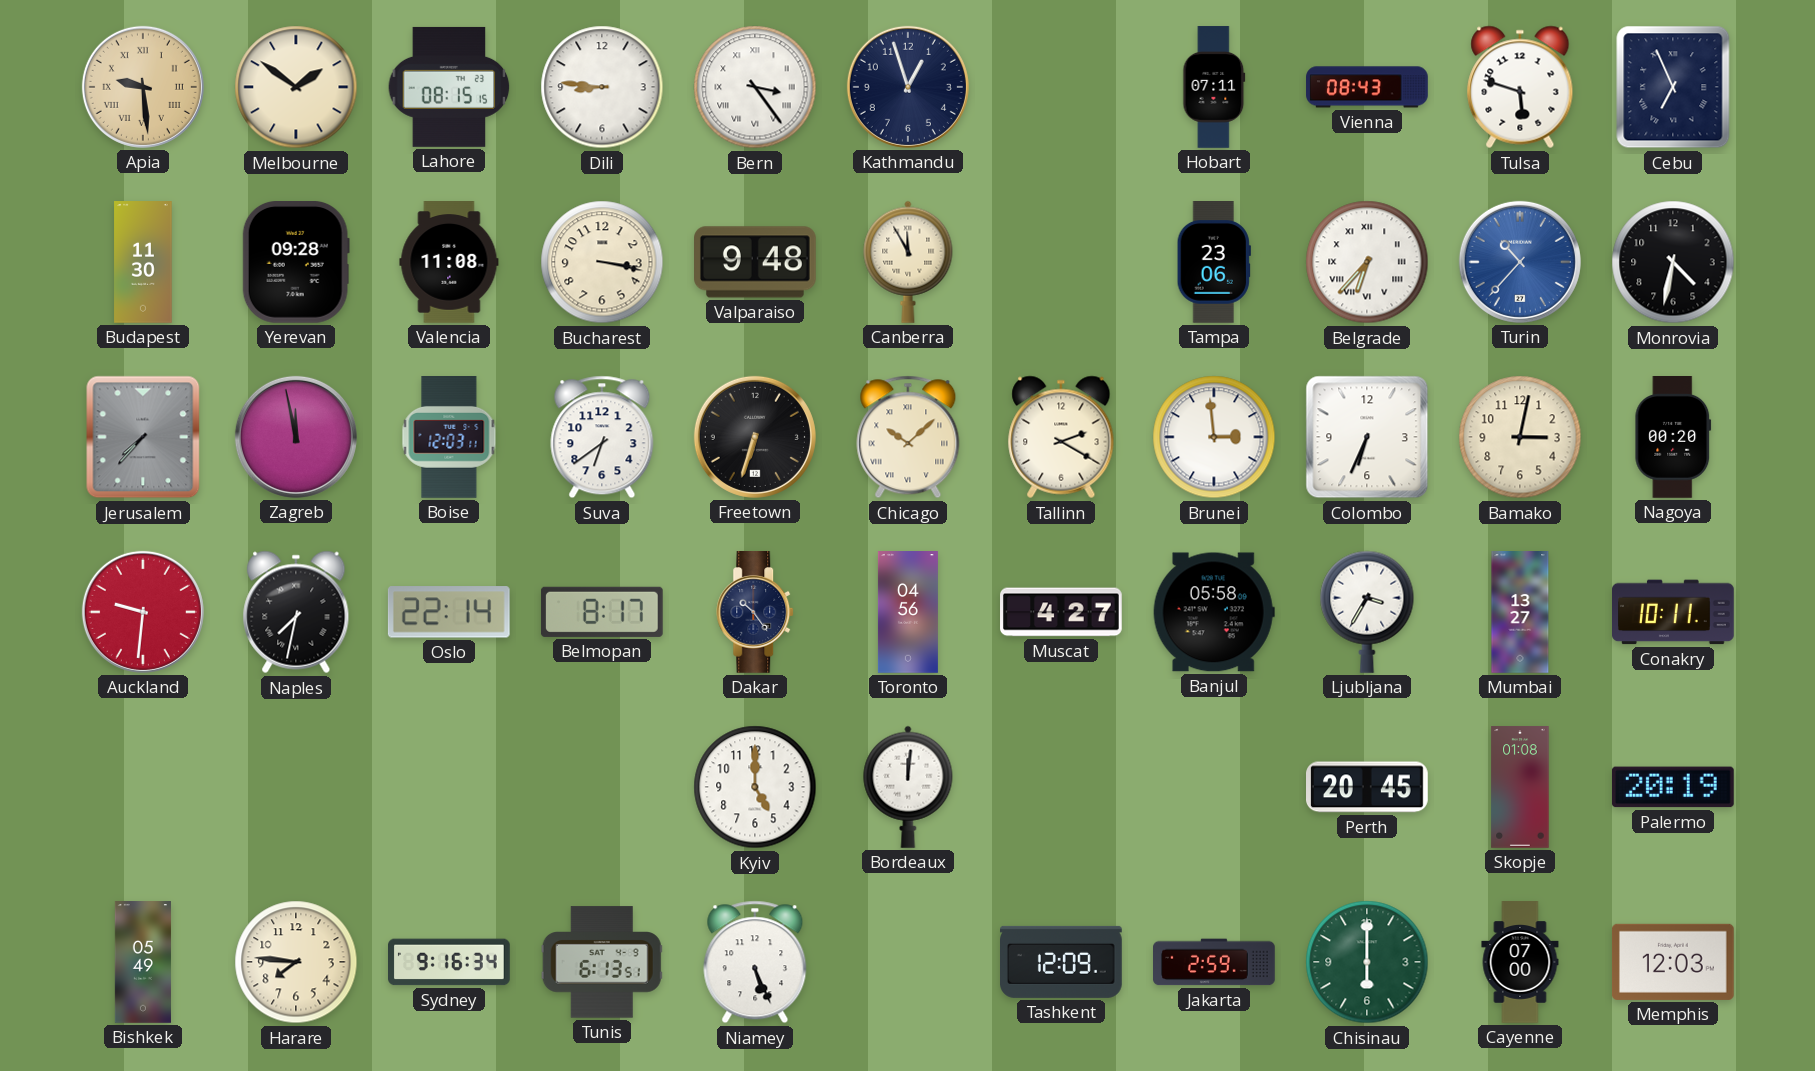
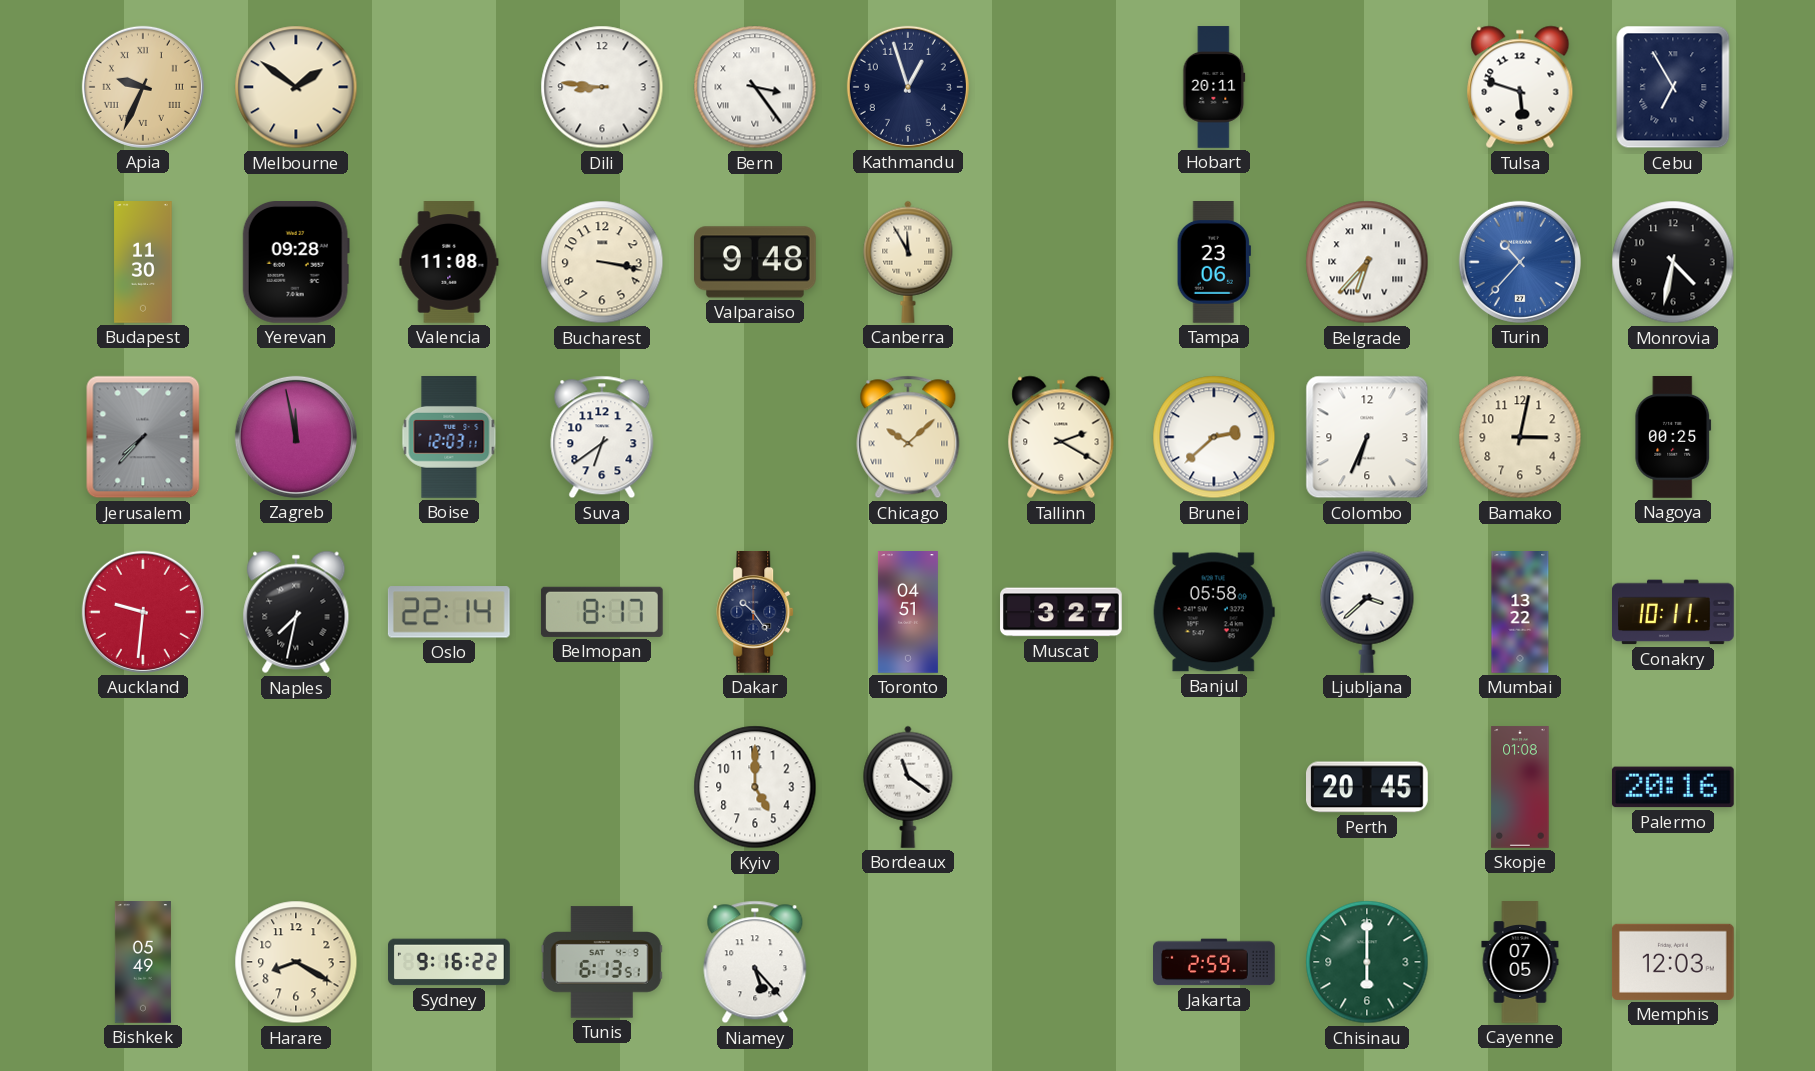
Apia: 9:29 -> 9:34
Lahore: 08:15 -> none
Hobart: 07:11 -> 20:11
Vienna: 08:43 -> none
Cebu: 6:56 -> 6:55
Freetown: 6:33 -> none
Brunei: 2:59 -> 2:38
Nagoya: 00:20 -> 00:25
Toronto: 04:56 -> 04:51
Muscat: 4:27 -> 3:27
Ljubljana: 3:35 -> 3:38
Mumbai: 13:27 -> 13:22
Bordeaux: 12:01 -> 11:21
Palermo: 20:19 -> 20:16
Harare: 7:46 -> 8:20
Sydney: 9:16:34 -> 9:16:22
Niamey: 5:26 -> 5:23
Tashkent: 12:09 -> none
Cayenne: 07:00 -> 07:05
